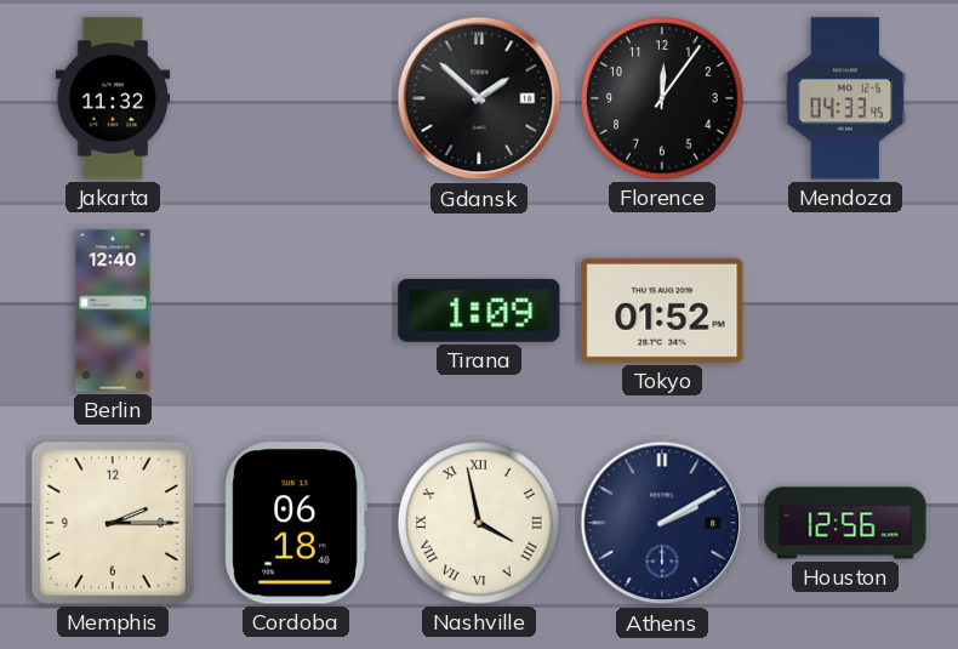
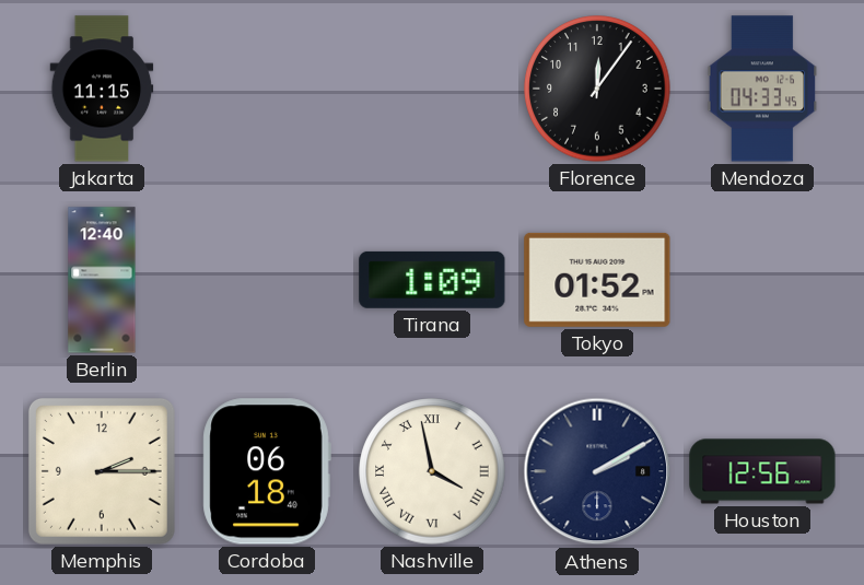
Jakarta: 11:32 -> 11:15
Gdansk: 1:52 -> none
